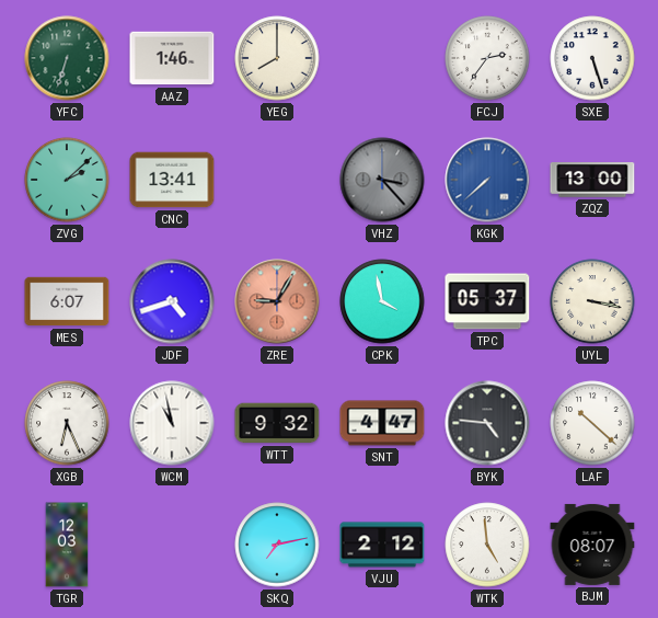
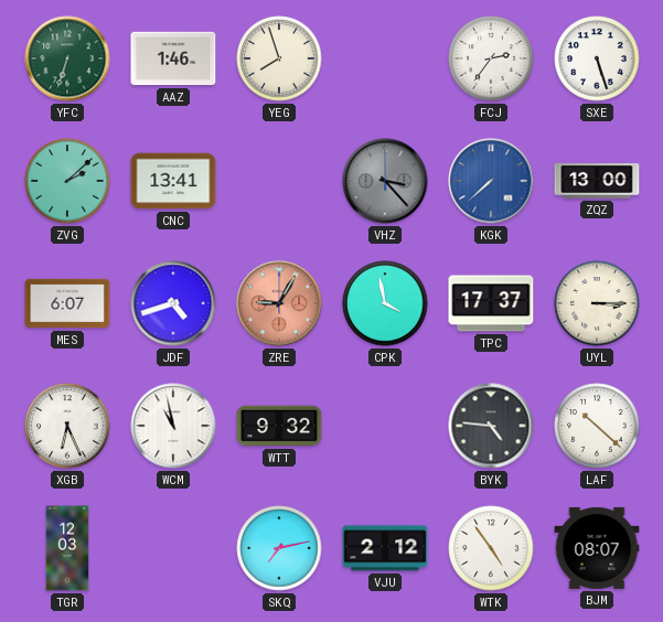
YEG: 8:00 -> 7:57
TPC: 05:37 -> 17:37
UYL: 3:17 -> 3:15
SNT: 4:47 -> none
WTK: 4:59 -> 4:54
